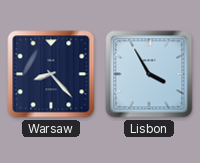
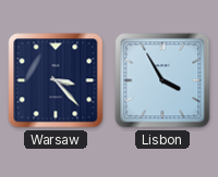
Warsaw: 8:23 -> 3:23
